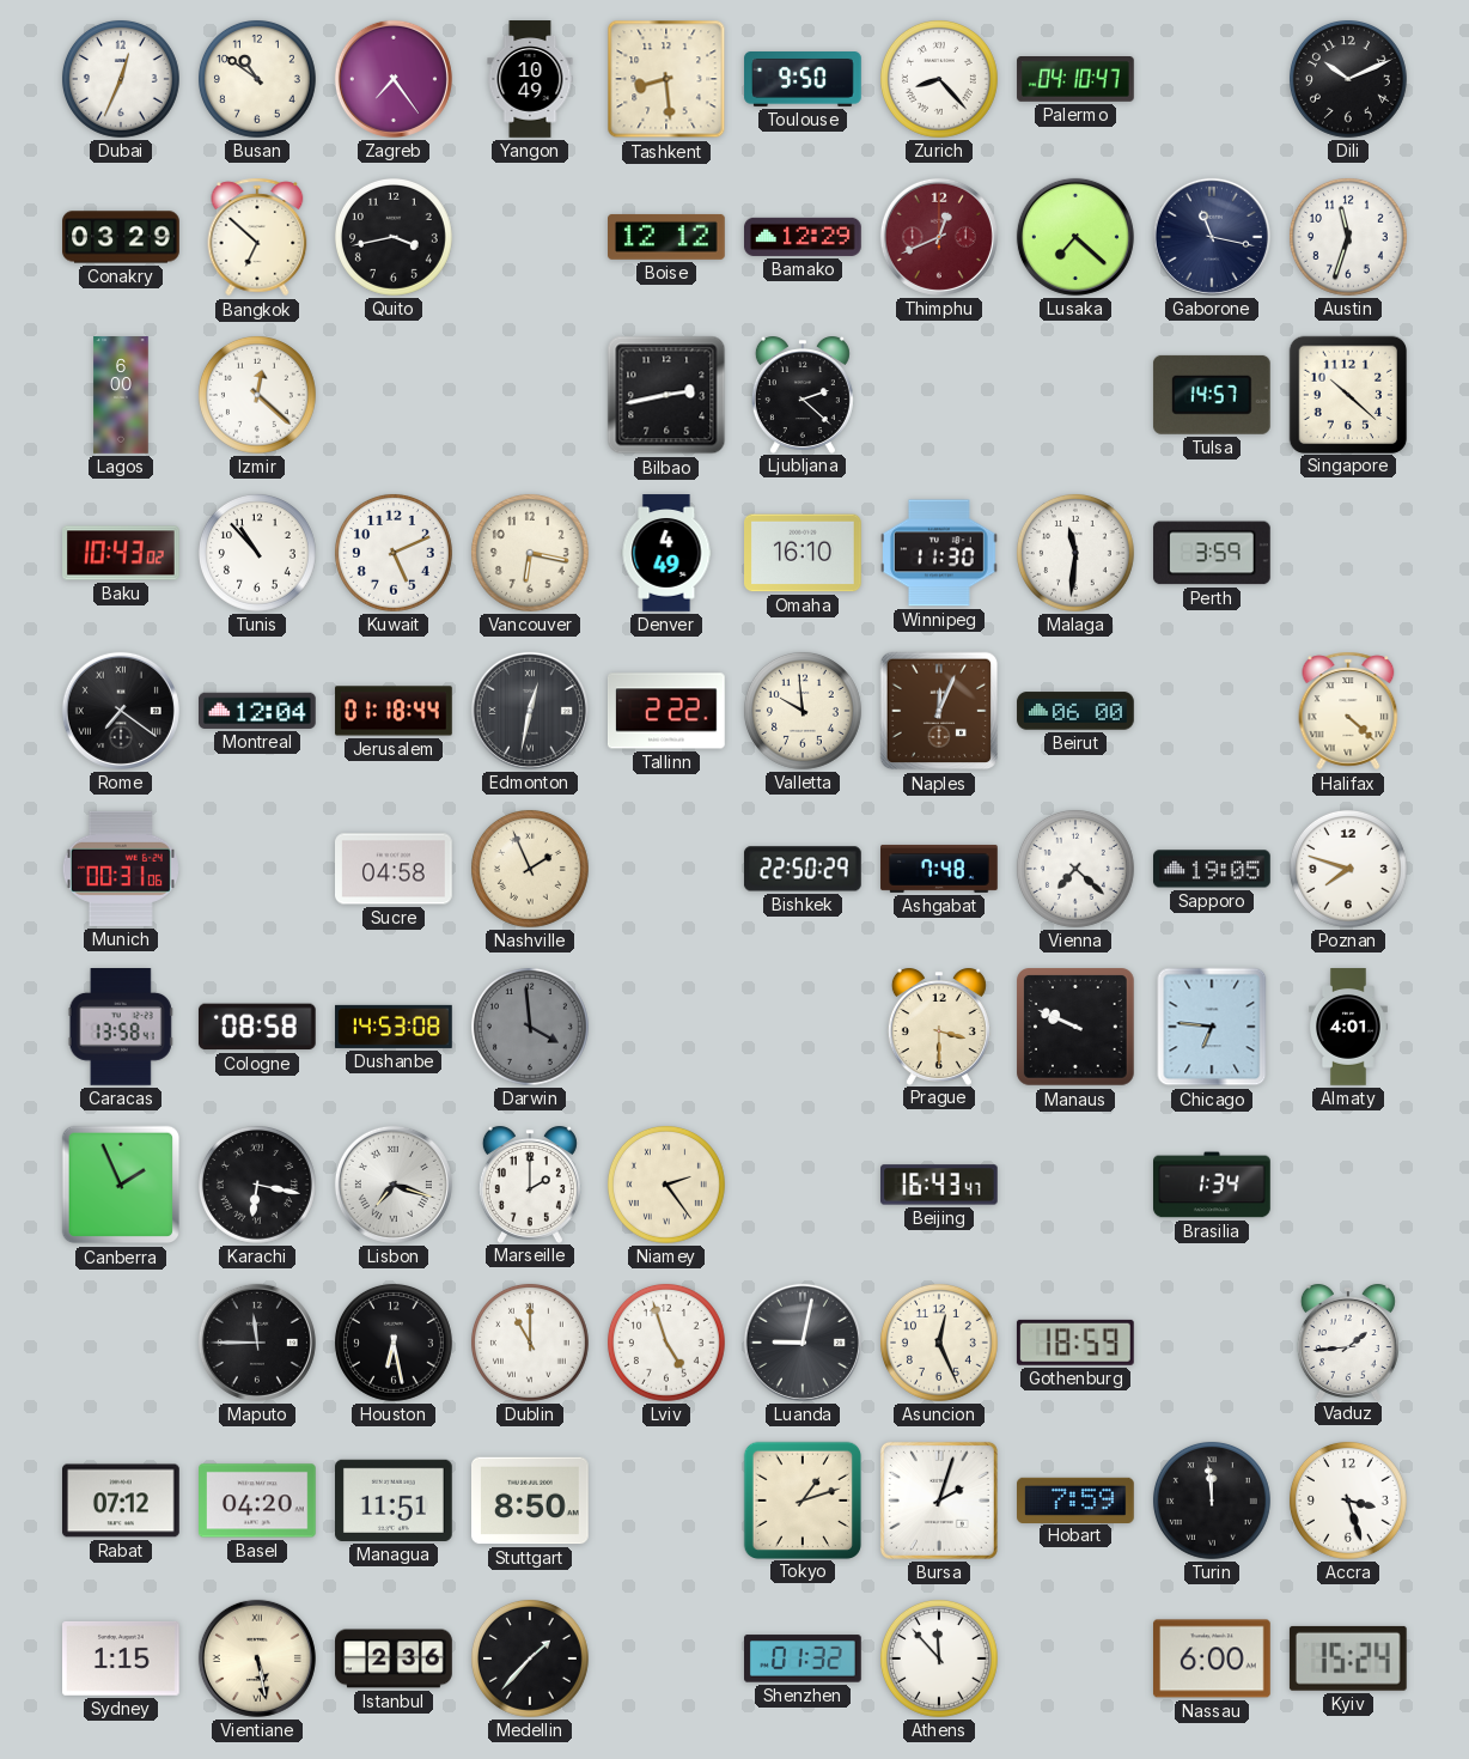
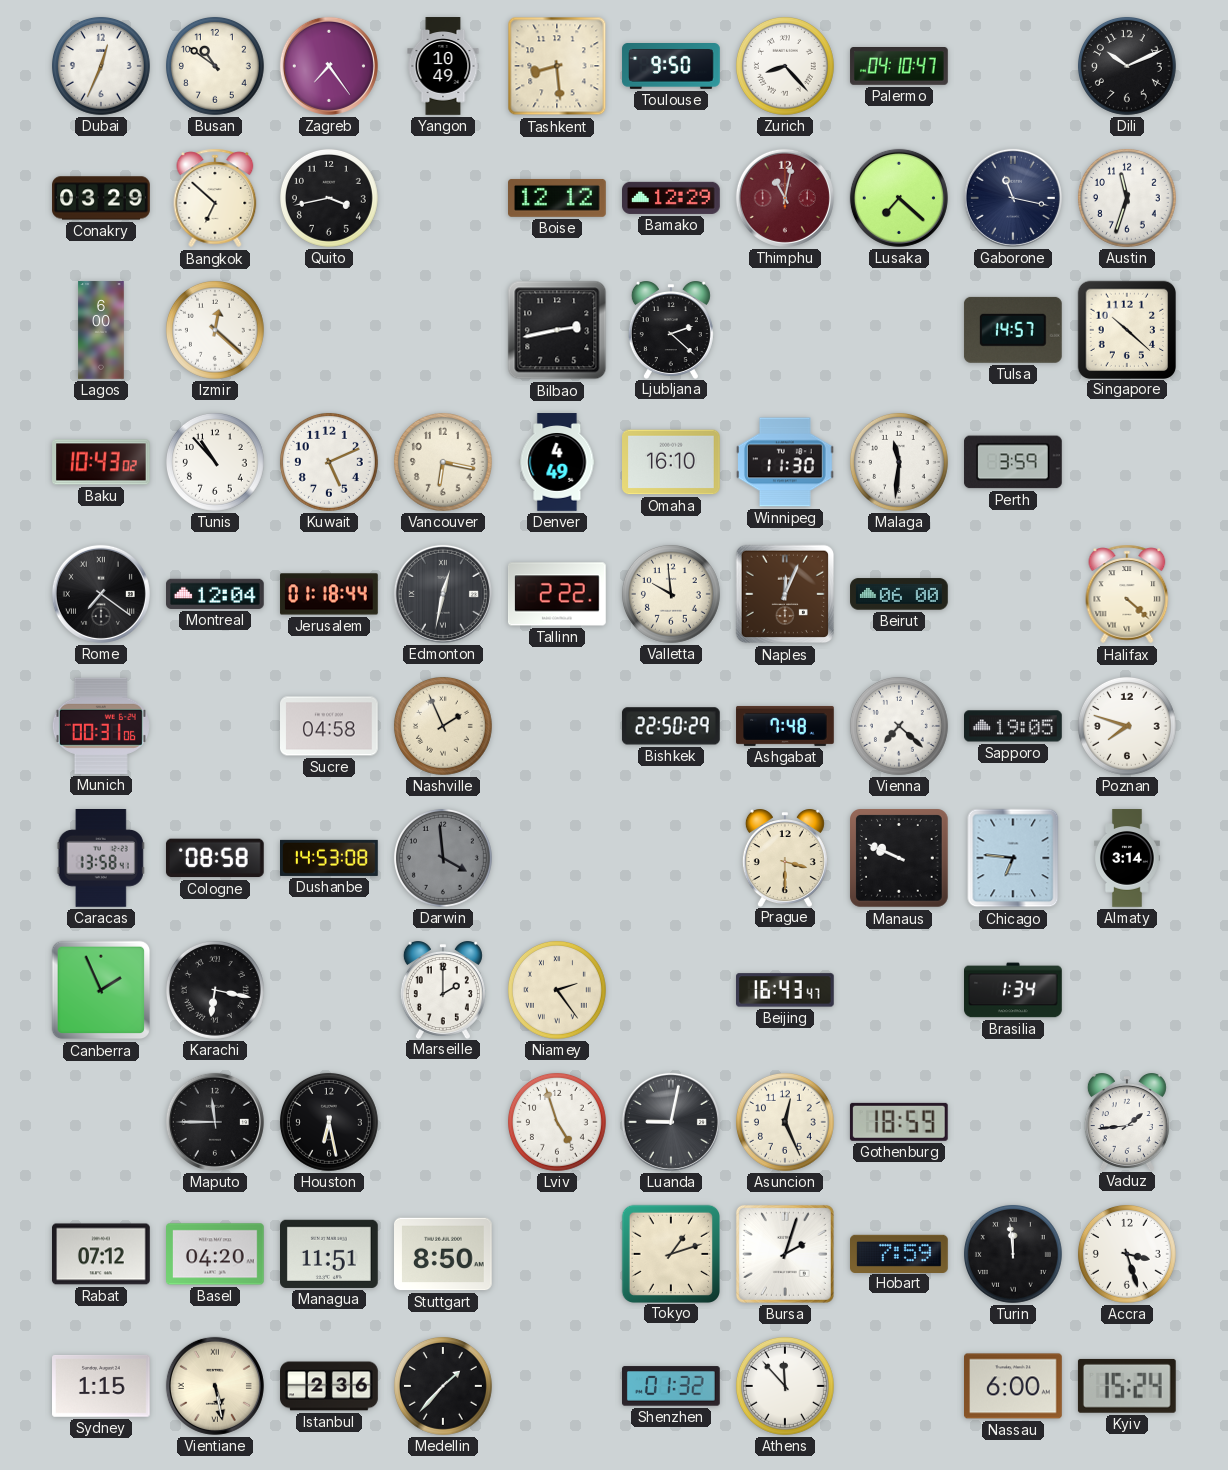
Thimphu: 12:41 -> 11:02
Almaty: 4:01 -> 3:14
Lisbon: 7:18 -> none
Dublin: 11:00 -> none
